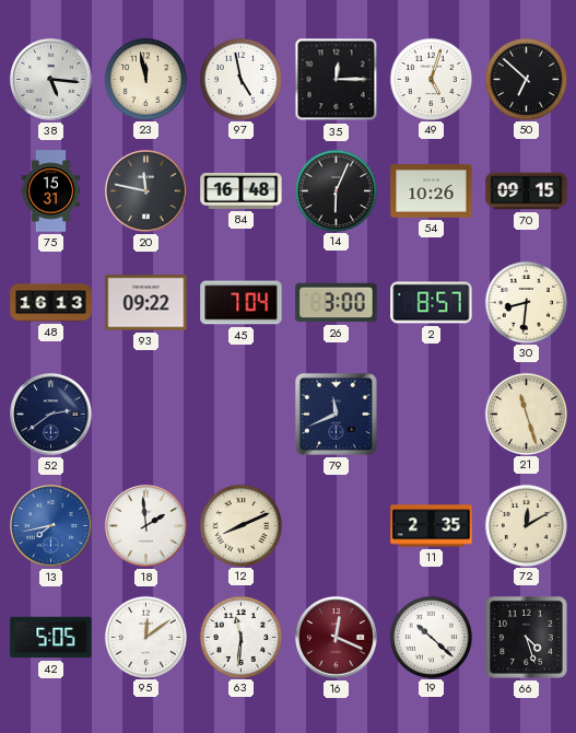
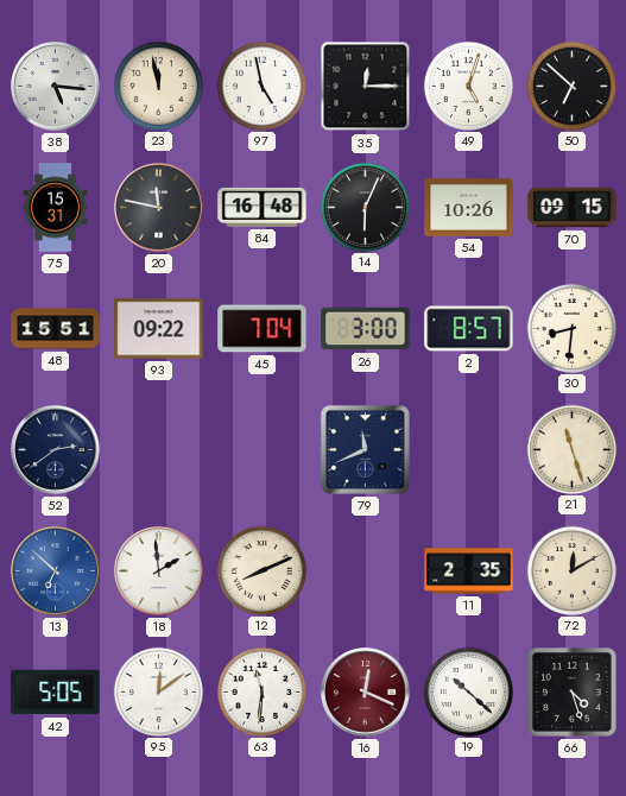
48: 16:13 -> 15:51
13: 7:43 -> 6:52
